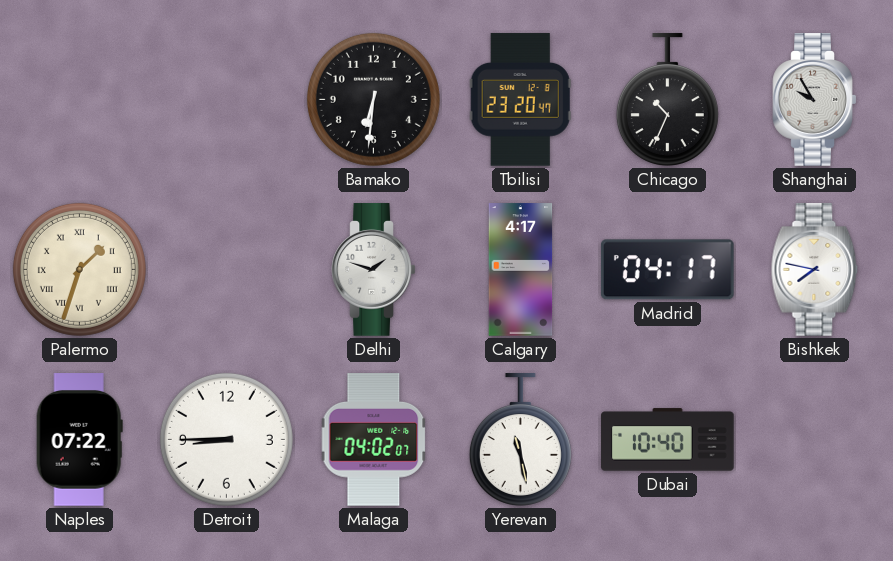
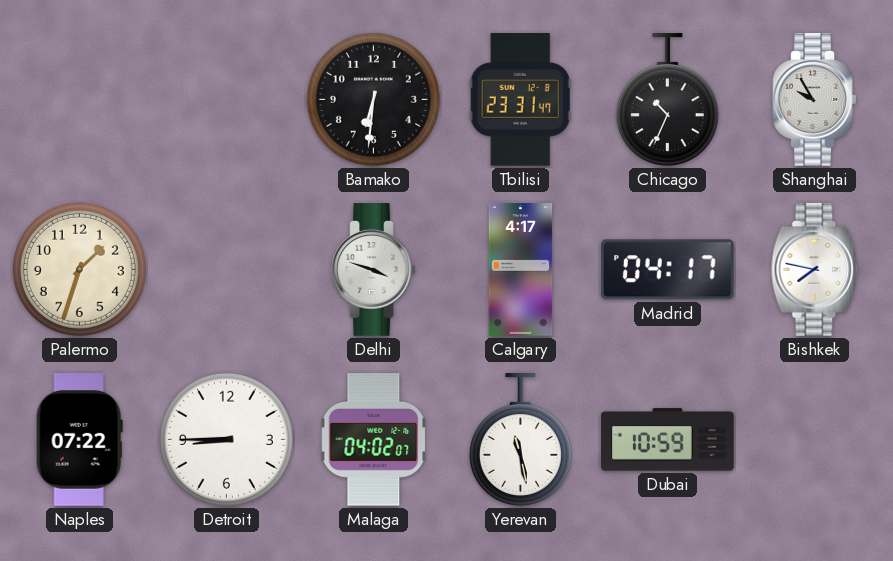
Tbilisi: 23:20 -> 23:31
Palermo numerals: Roman -> Arabic
Delhi: 1:48 -> 3:48
Dubai: 10:40 -> 10:59
